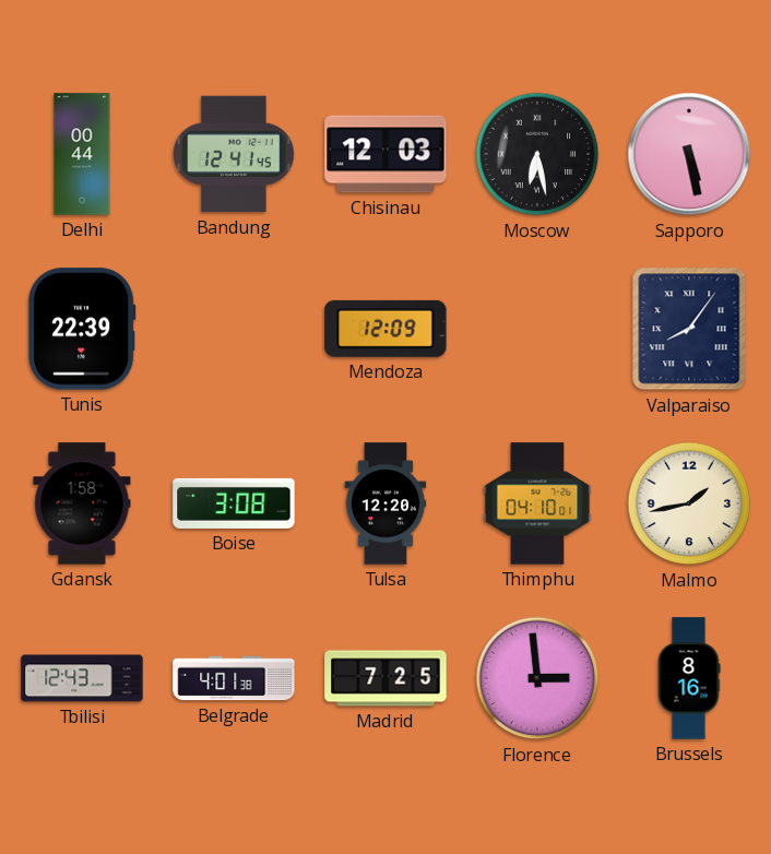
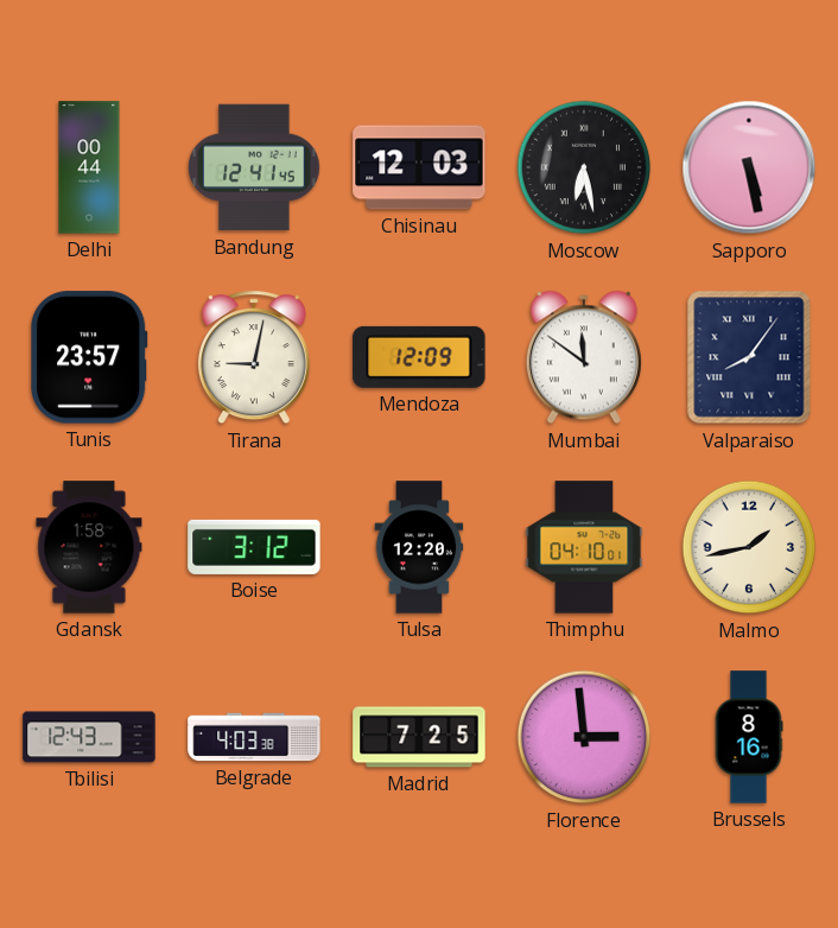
Tunis: 22:39 -> 23:57
Tirana: none -> 9:02
Mumbai: none -> 11:51
Boise: 3:08 -> 3:12
Belgrade: 4:01 -> 4:03
